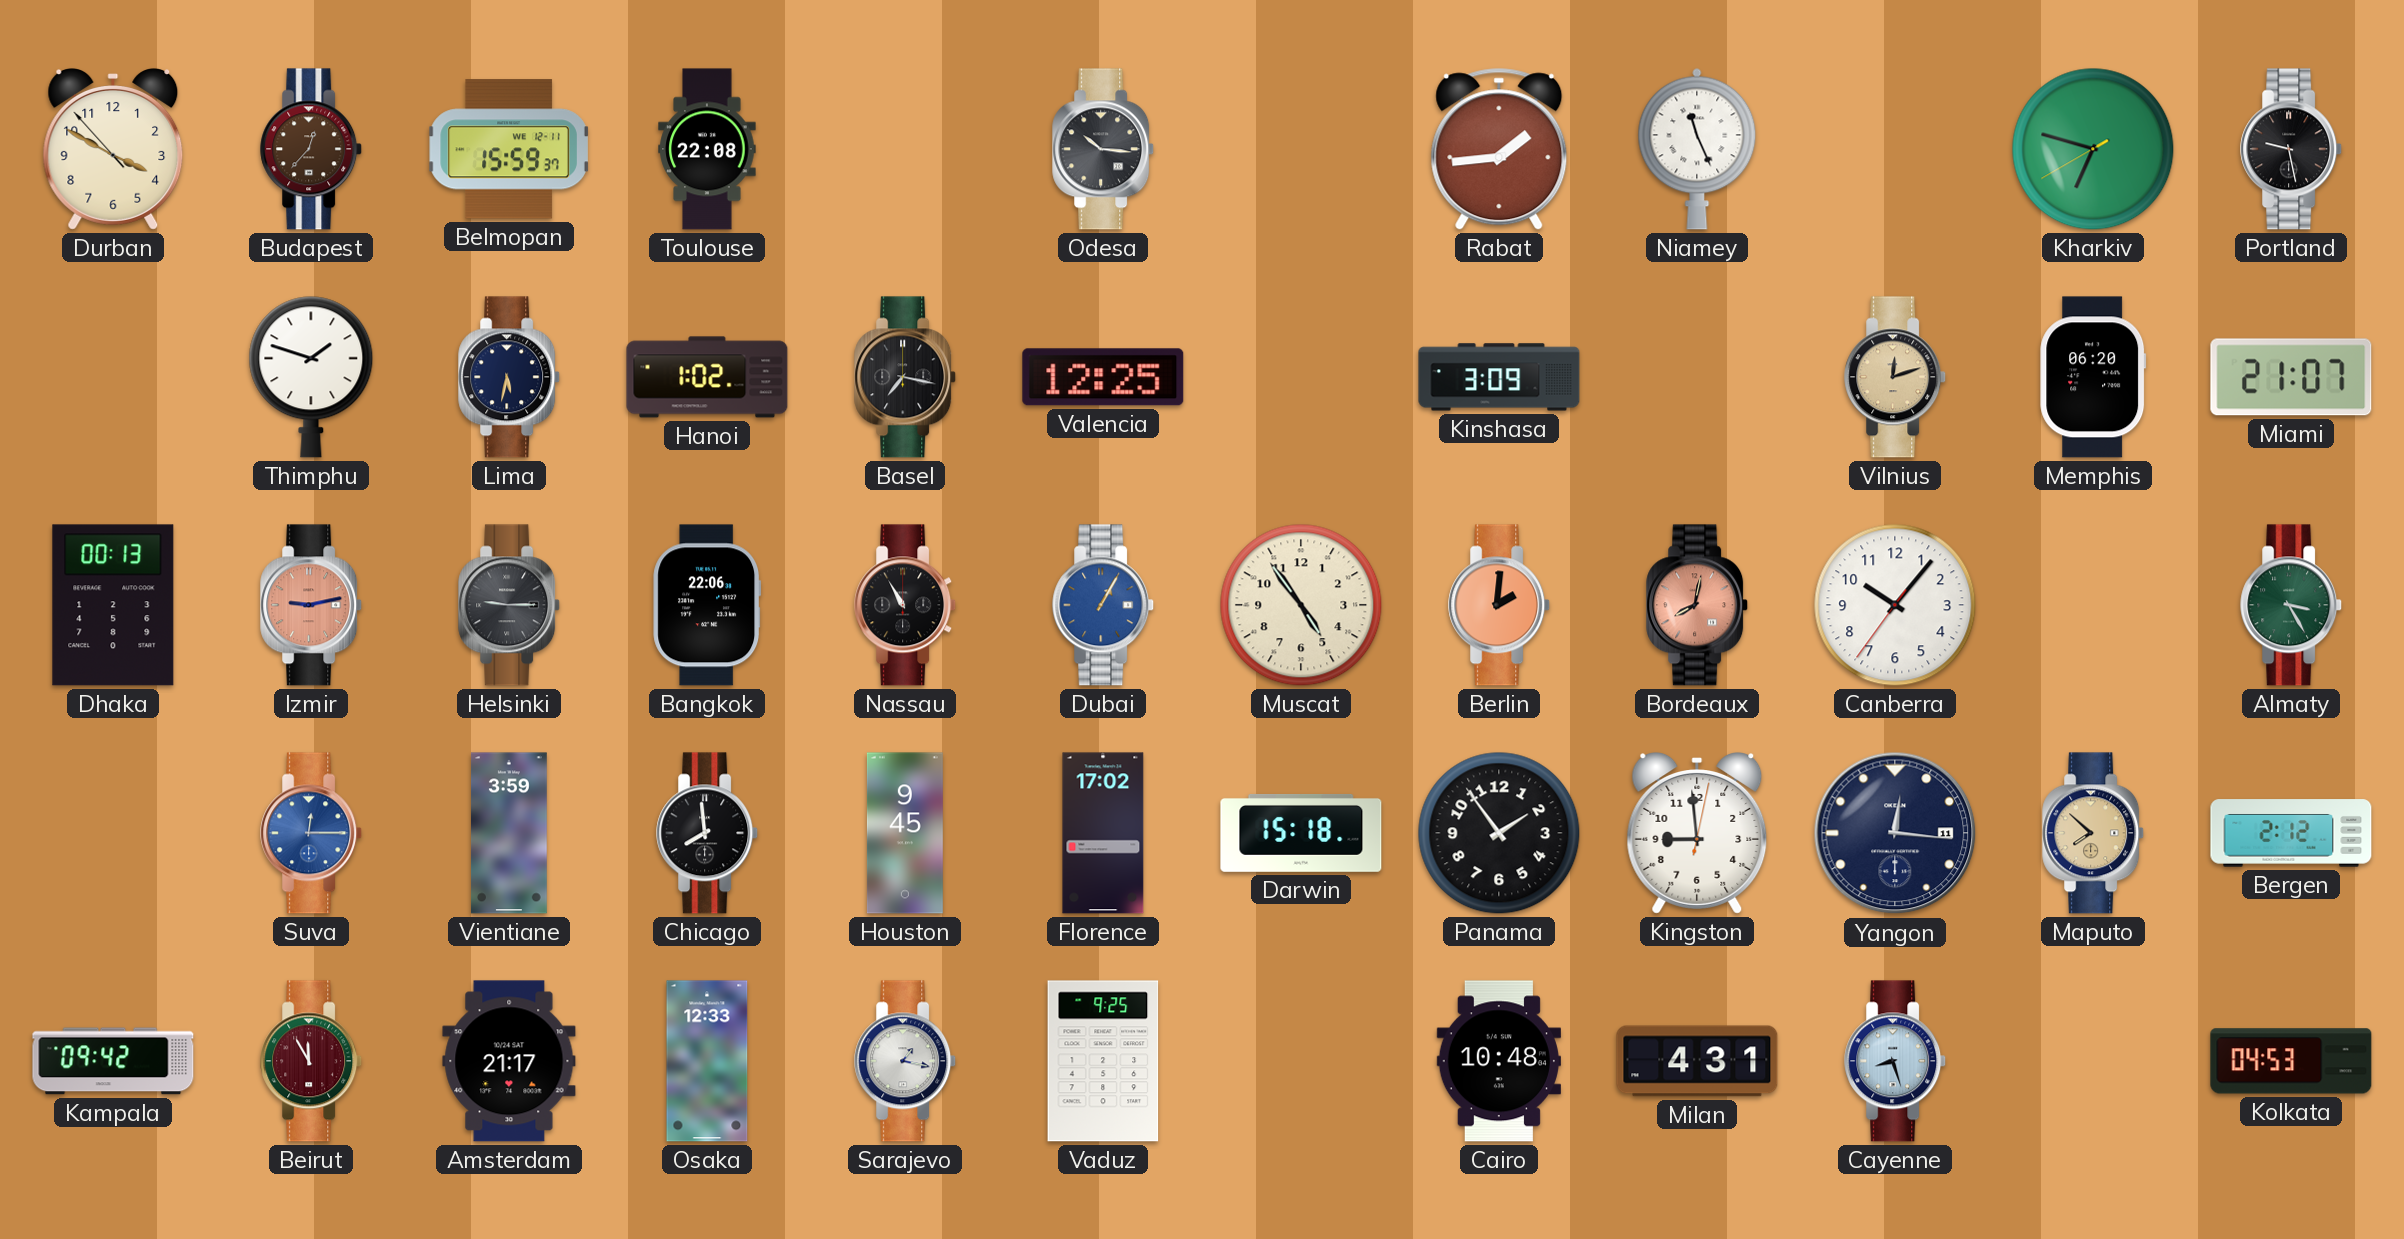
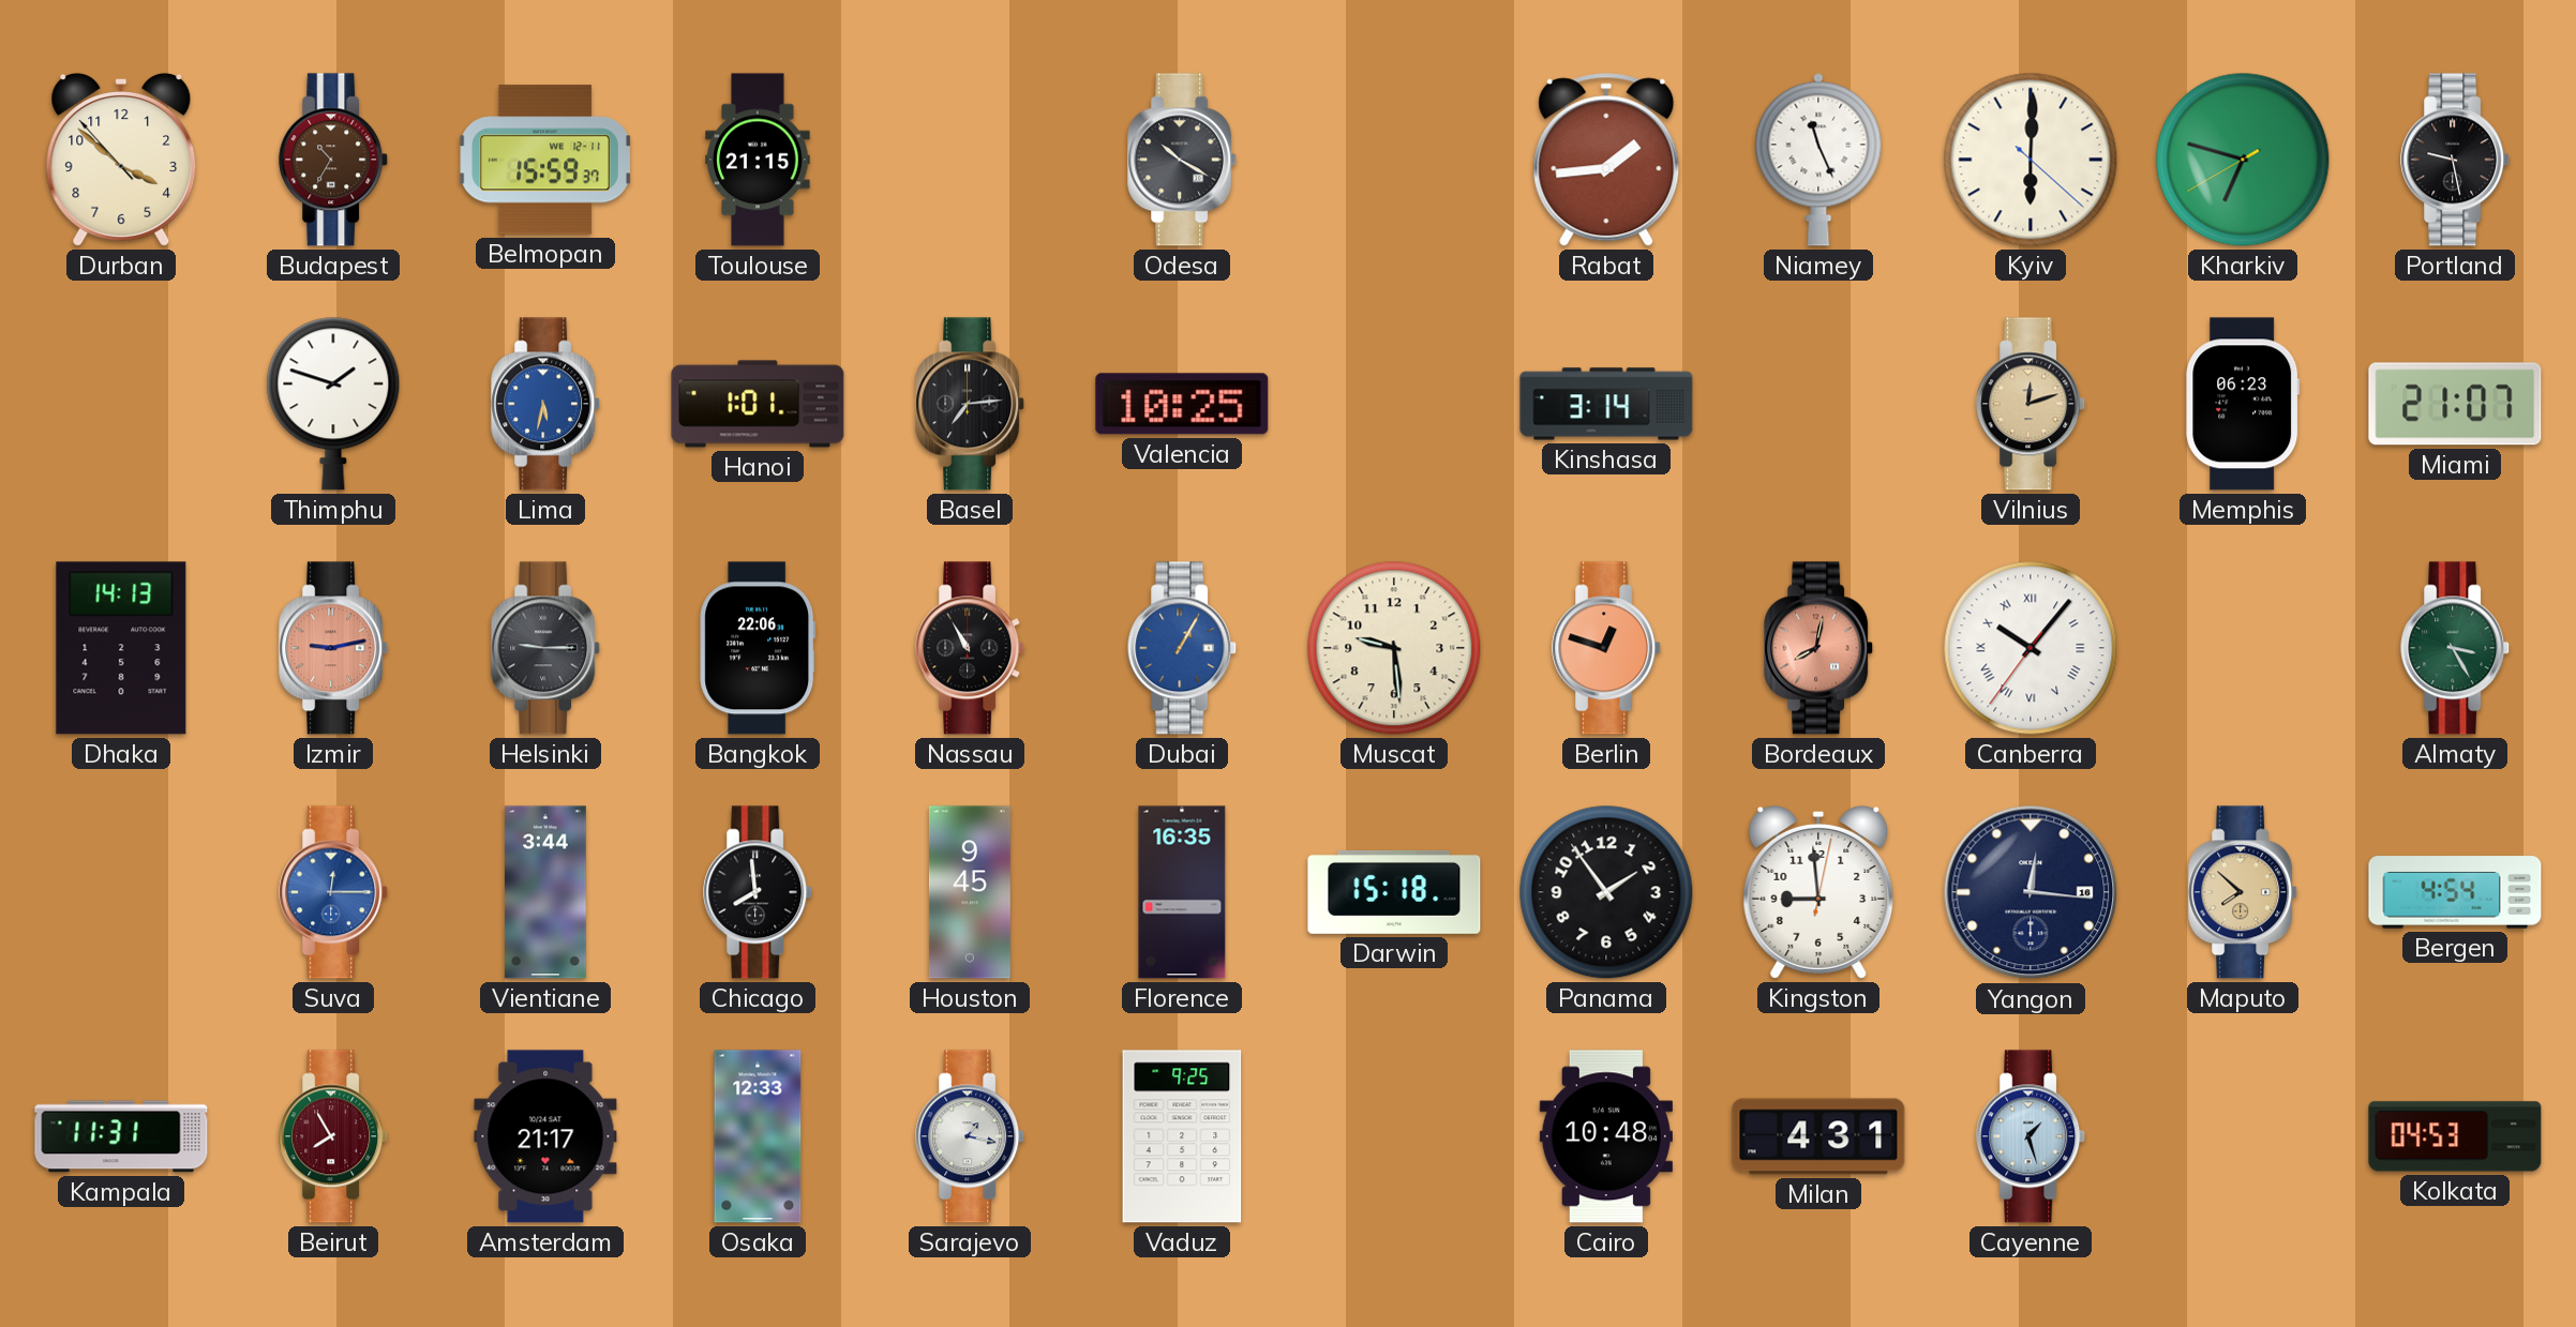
Durban: 3:49 -> 3:51
Budapest: 12:37 -> 10:35
Toulouse: 22:08 -> 21:15
Odesa: 10:16 -> 10:20
Kyiv: none -> 6:00
Lima dial: navy -> blue
Hanoi: 1:02 -> 1:01
Basel: 7:17 -> 7:14
Valencia: 12:25 -> 10:25
Kinshasa: 3:09 -> 3:14
Memphis: 06:20 -> 06:23
Dhaka: 00:13 -> 14:13
Muscat: 4:54 -> 9:29
Berlin: 2:01 -> 12:48
Canberra numerals: Arabic -> Roman
Vientiane: 3:59 -> 3:44
Florence: 17:02 -> 16:35
Yangon date: 11 -> 16
Bergen: 2:12 -> 4:54
Kampala: 09:42 -> 11:31
Beirut: 11:55 -> 7:55
Cayenne: 8:27 -> 1:27
